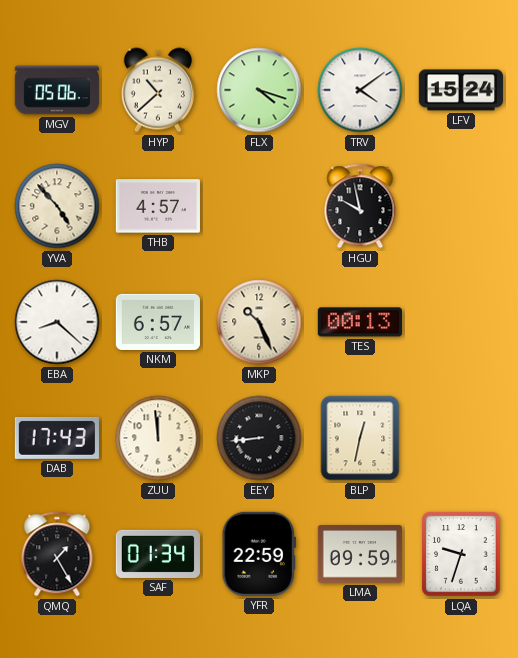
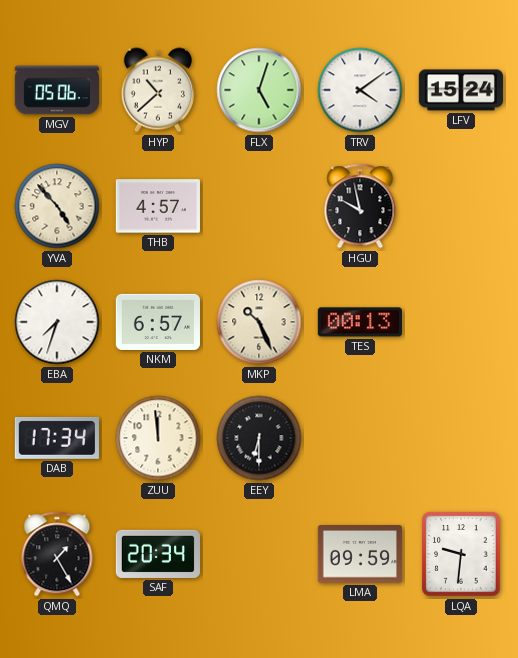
FLX: 4:18 -> 5:03
EBA: 8:22 -> 7:33
DAB: 17:43 -> 17:34
EEY: 8:44 -> 6:30
BLP: 12:32 -> none
SAF: 01:34 -> 20:34
YFR: 22:59 -> none
LQA: 9:33 -> 9:31
